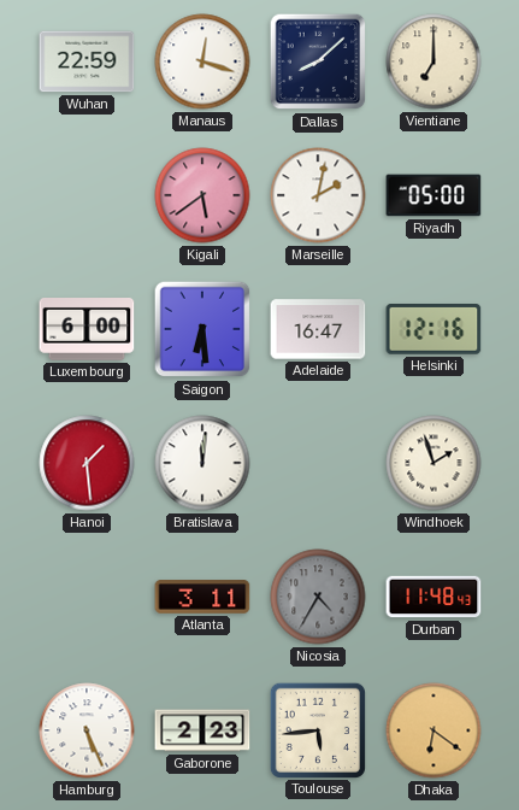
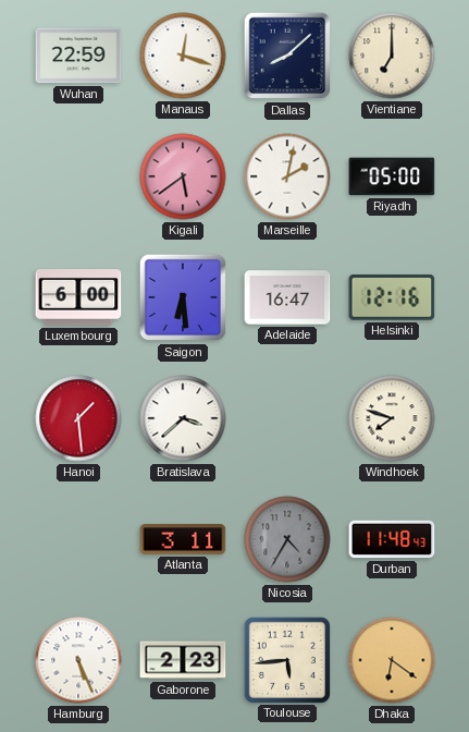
Bratislava: 12:01 -> 3:38
Windhoek: 1:57 -> 7:48
